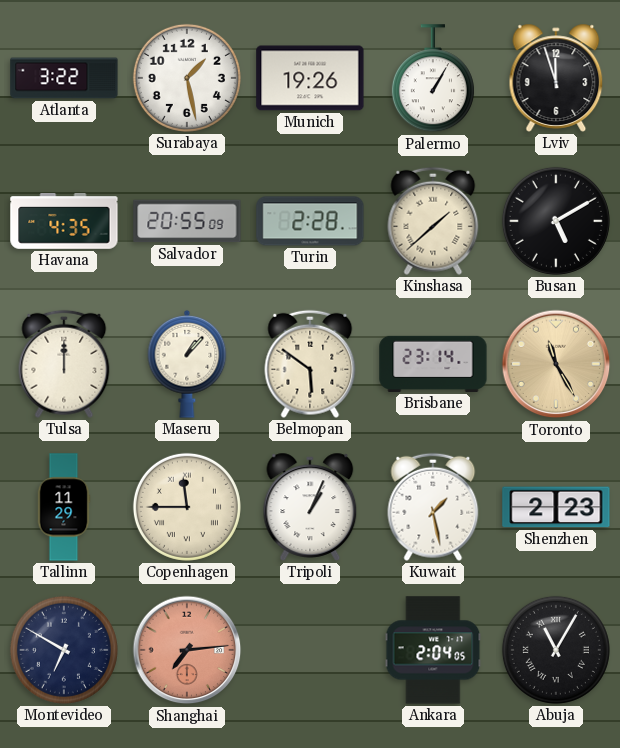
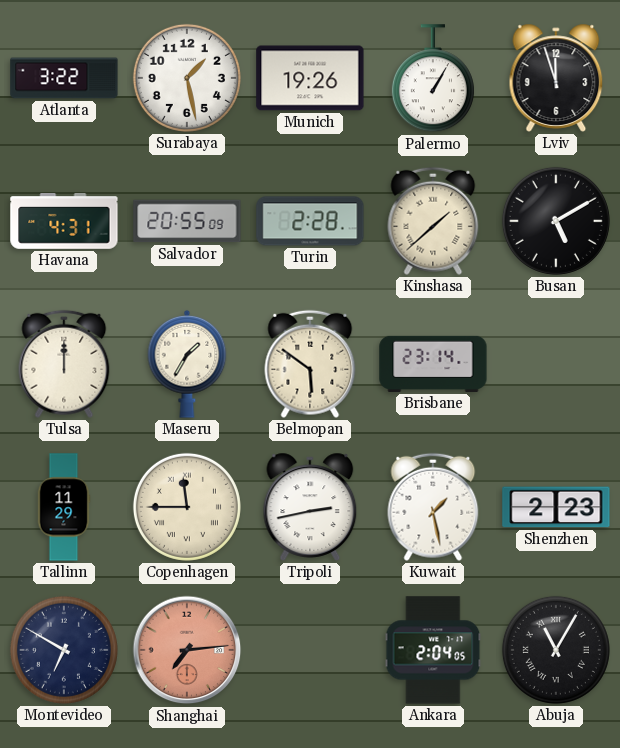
Havana: 4:35 -> 4:31
Maseru: 1:07 -> 1:35
Toronto: 11:25 -> none
Tripoli: 1:04 -> 2:43
